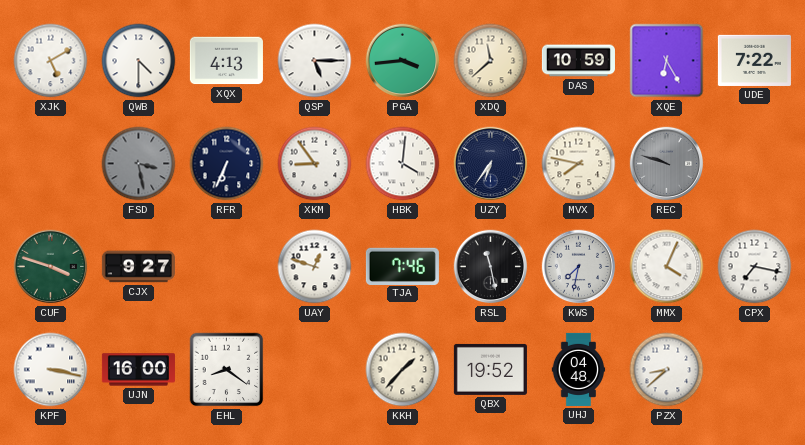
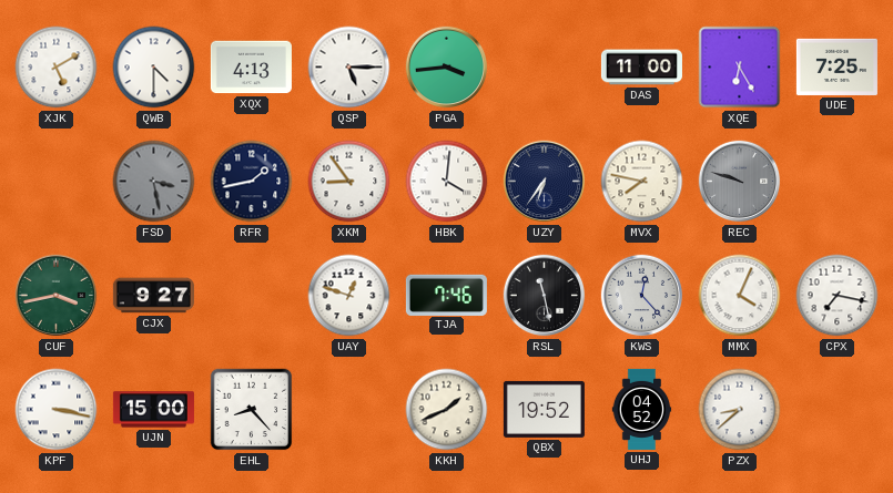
XDQ: 11:38 -> none
DAS: 10:59 -> 11:00
UDE: 7:22 -> 7:25
RFR: 6:34 -> 1:43
CUF: 3:48 -> 3:43
KWS: 7:32 -> 12:23
UJN: 16:00 -> 15:00
EHL: 8:21 -> 8:23
KKH: 1:37 -> 1:41
UHJ: 04:48 -> 04:52
